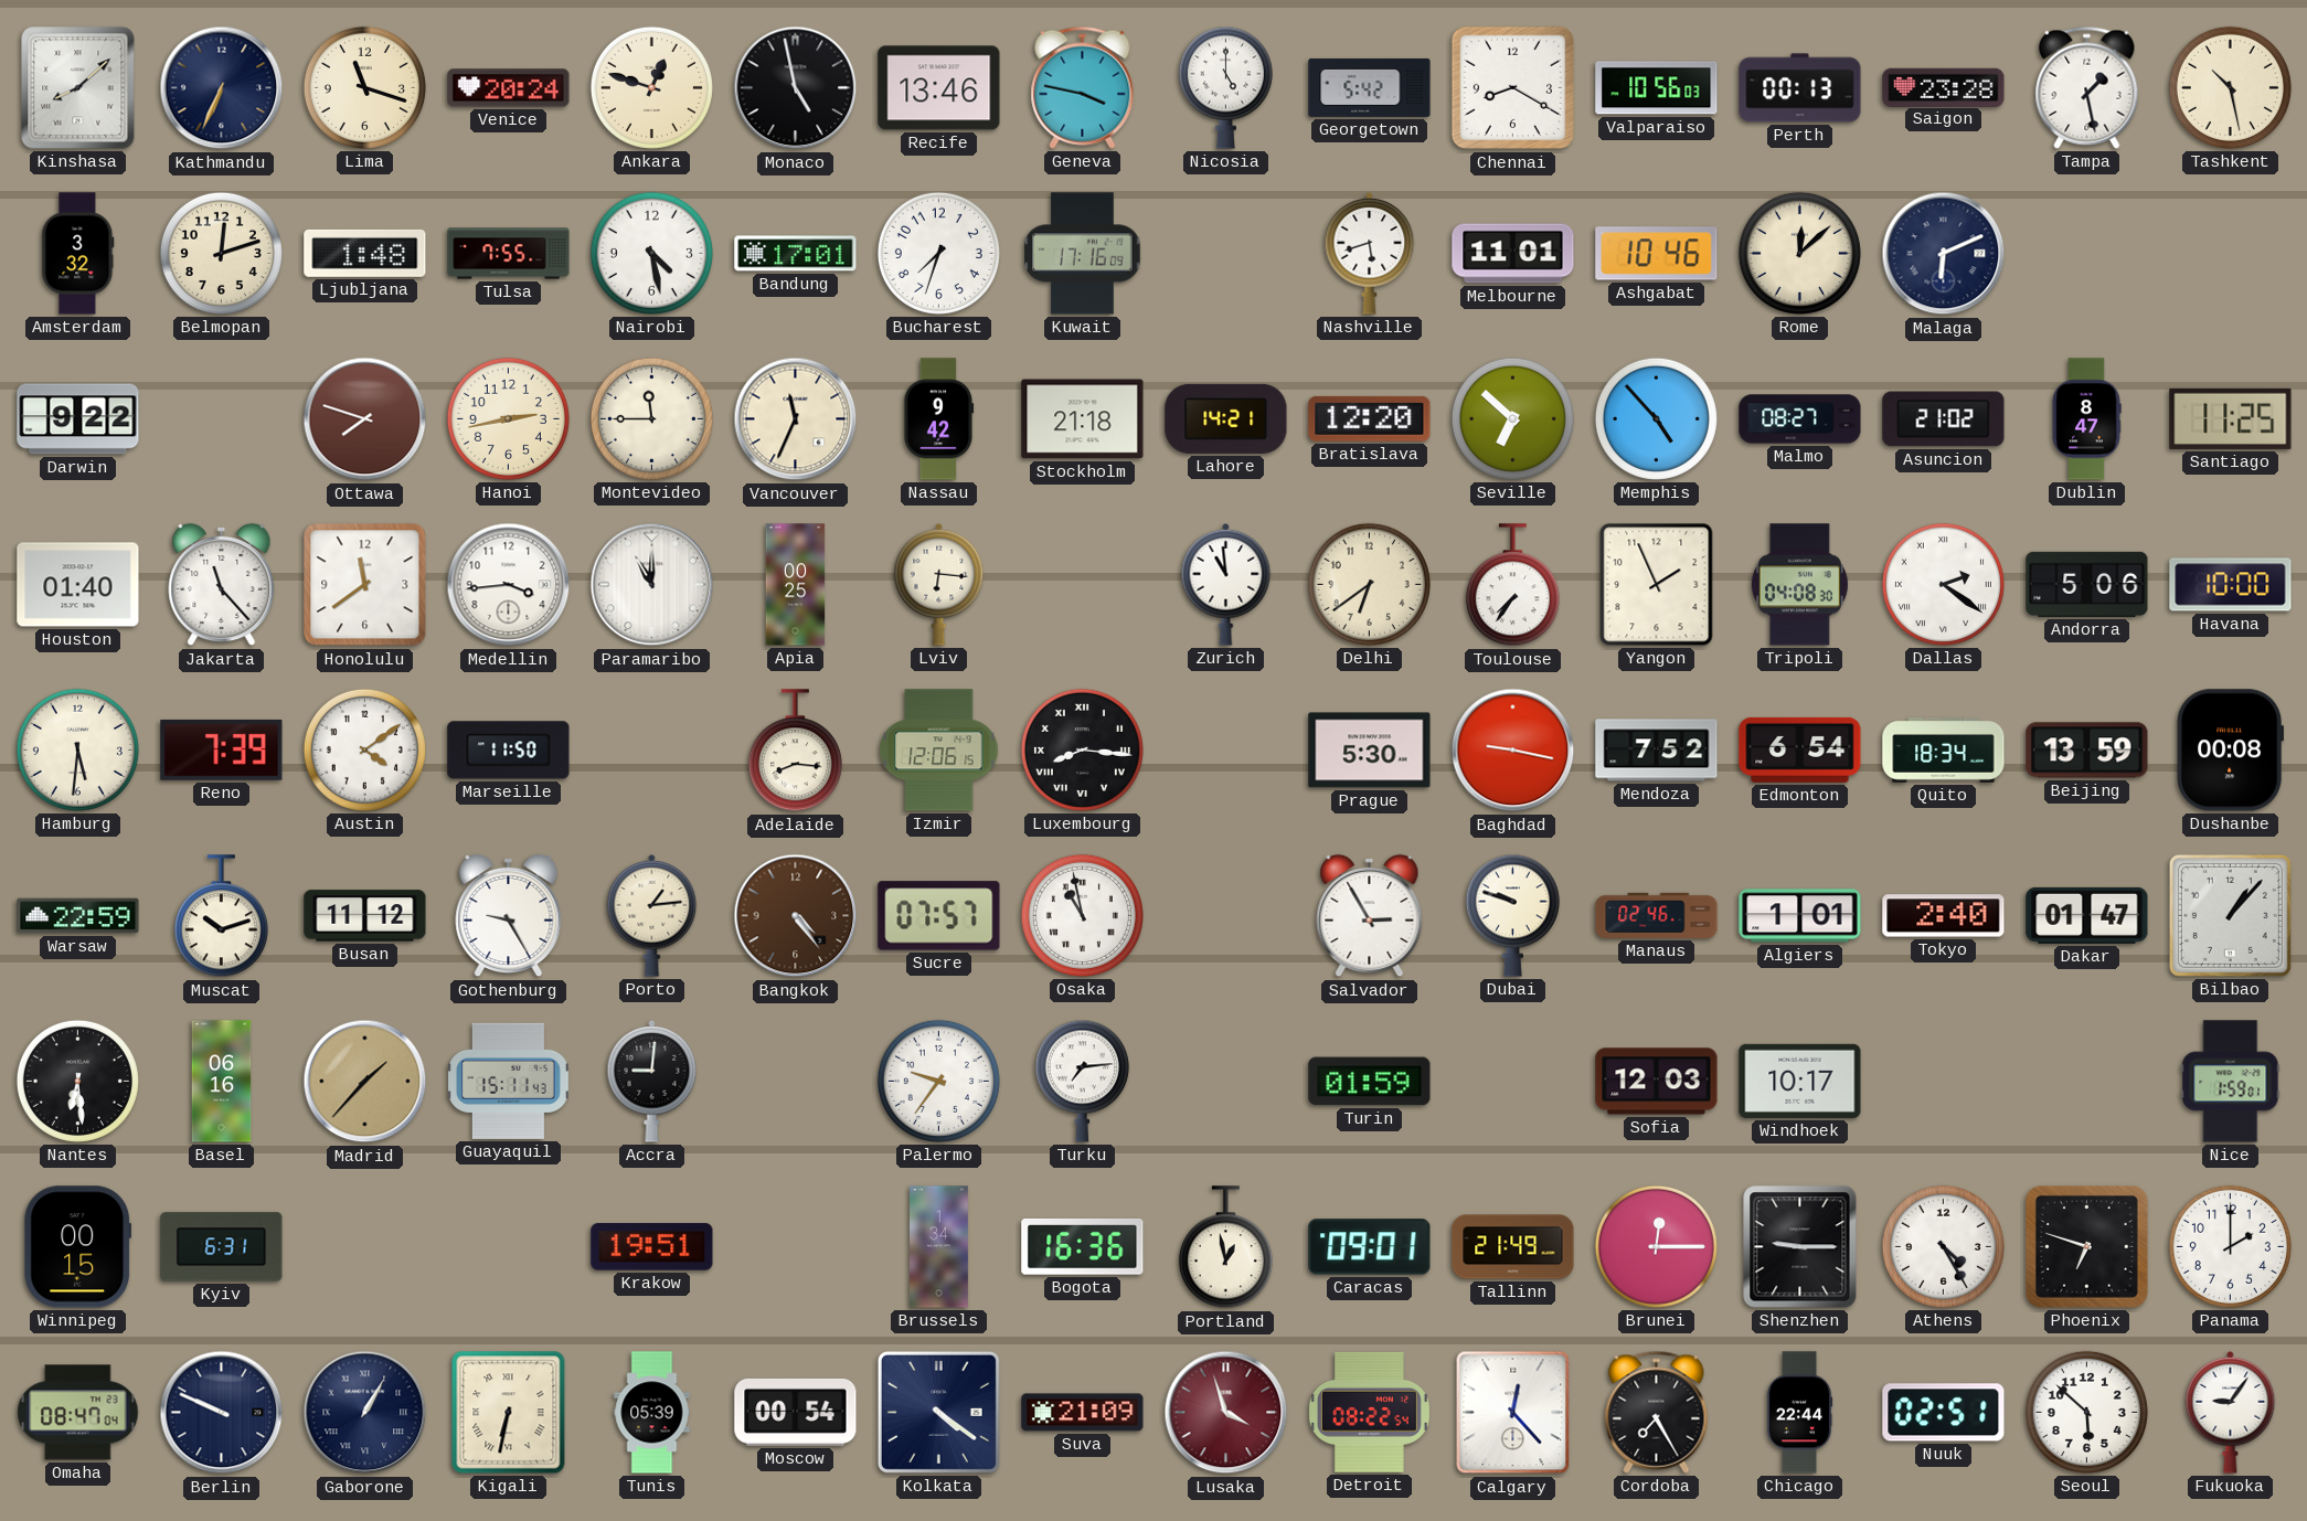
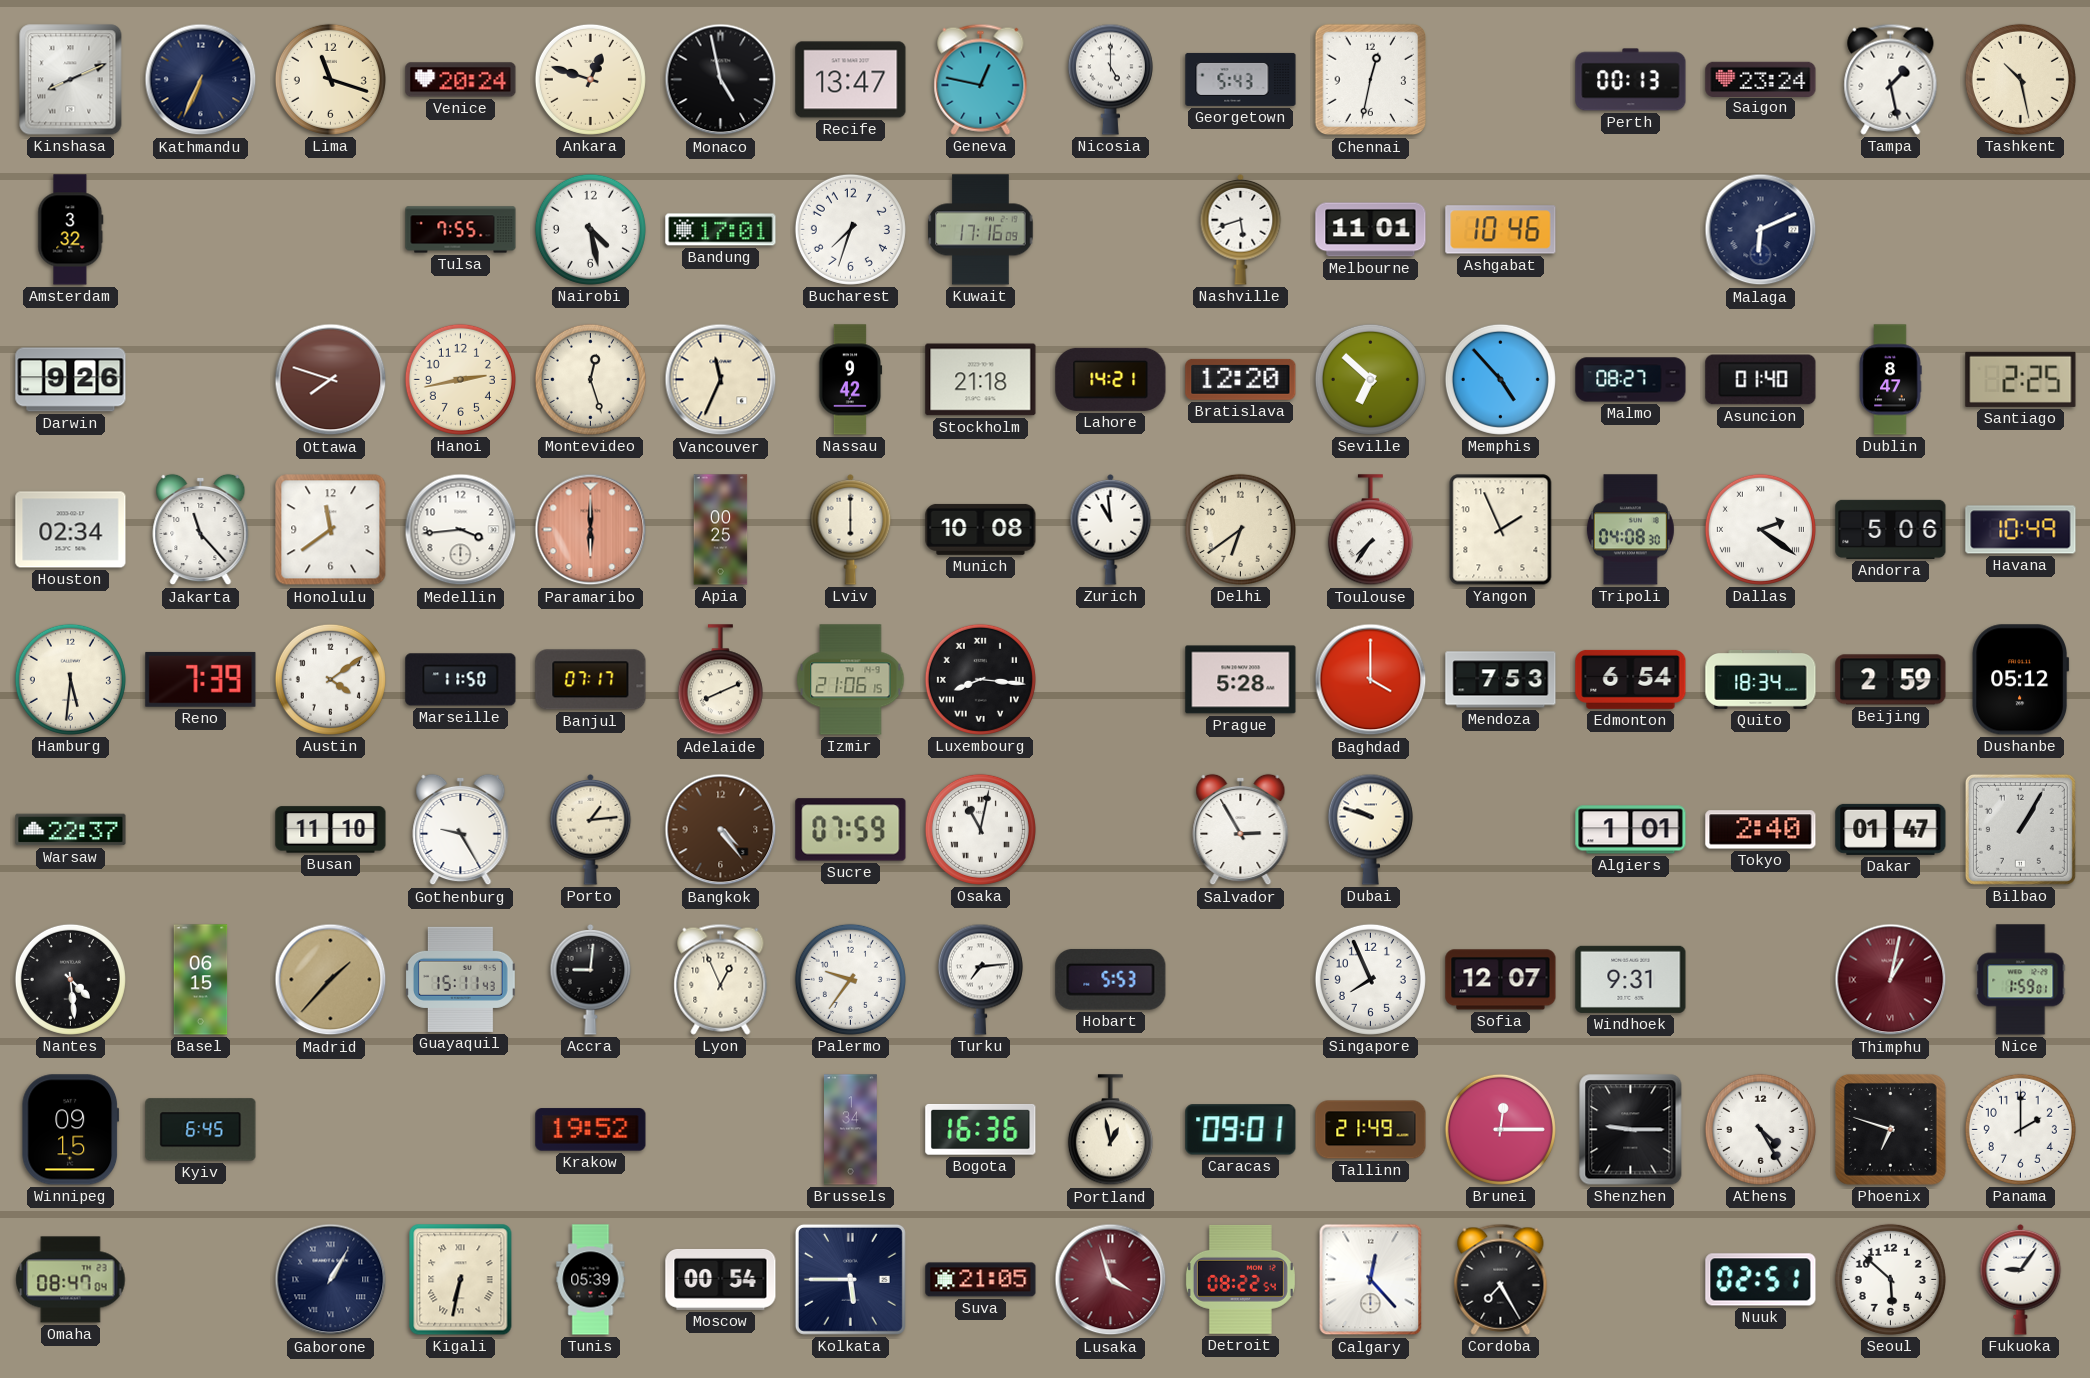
Kinshasa: 8:08 -> 8:11
Recife: 13:46 -> 13:47
Geneva: 3:47 -> 12:47
Georgetown: 5:42 -> 5:43
Chennai: 8:20 -> 12:32
Valparaiso: 10:56 -> none
Saigon: 23:28 -> 23:24
Belmopan: 12:12 -> none
Ljubljana: 1:48 -> none
Rome: 12:08 -> none
Darwin: 9:22 -> 9:26
Montevideo: 11:45 -> 12:27
Asuncion: 21:02 -> 01:40
Santiago: 11:25 -> 2:25
Houston: 01:40 -> 02:34
Paramaribo: 11:00 -> 6:00
Paramaribo dial: white -> salmon
Lviv: 6:16 -> 6:00
Munich: none -> 10:08
Havana: 10:00 -> 10:49
Banjul: none -> 07:17
Adelaide: 8:16 -> 8:11
Izmir: 12:06 -> 21:06
Prague: 5:30 -> 5:28
Baghdad: 9:17 -> 4:00
Mendoza: 7:52 -> 7:53
Beijing: 13:59 -> 2:59
Dushanbe: 00:08 -> 05:12
Warsaw: 22:59 -> 22:37
Muscat: 10:12 -> none
Busan: 11:12 -> 11:10
Sucre: 07:57 -> 07:59
Osaka: 10:58 -> 11:02
Manaus: 02:46 -> none
Bilbao: 1:07 -> 1:05
Nantes: 6:29 -> 4:29
Basel: 06:16 -> 06:15
Lyon: none -> 12:56
Hobart: none -> 5:53
Turin: 01:59 -> none
Singapore: none -> 7:56
Sofia: 12:03 -> 12:07
Windhoek: 10:17 -> 9:31
Thimphu: none -> 1:02
Winnipeg: 00:15 -> 09:15
Kyiv: 6:31 -> 6:45
Krakow: 19:51 -> 19:52
Berlin: 9:49 -> none
Kolkata: 4:21 -> 5:45
Suva: 21:09 -> 21:05
Chicago: 22:44 -> none
